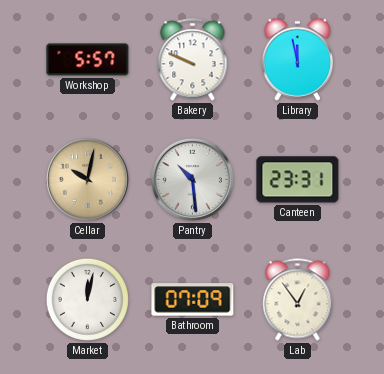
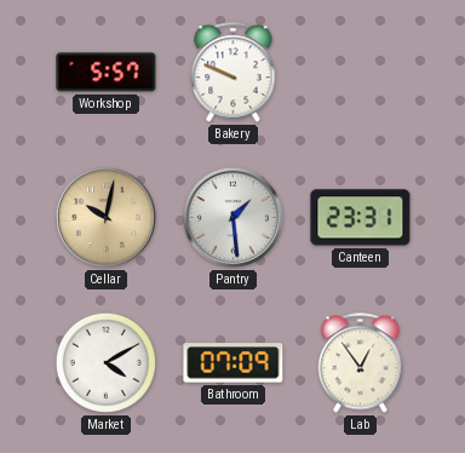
Library: 11:58 -> none
Pantry: 10:29 -> 1:29
Market: 12:02 -> 4:10
